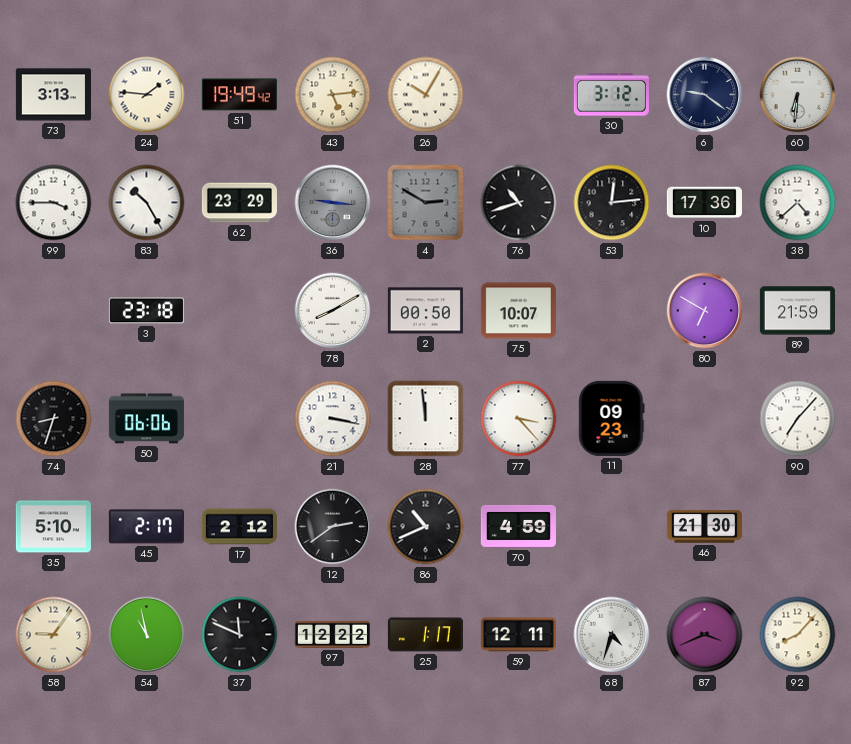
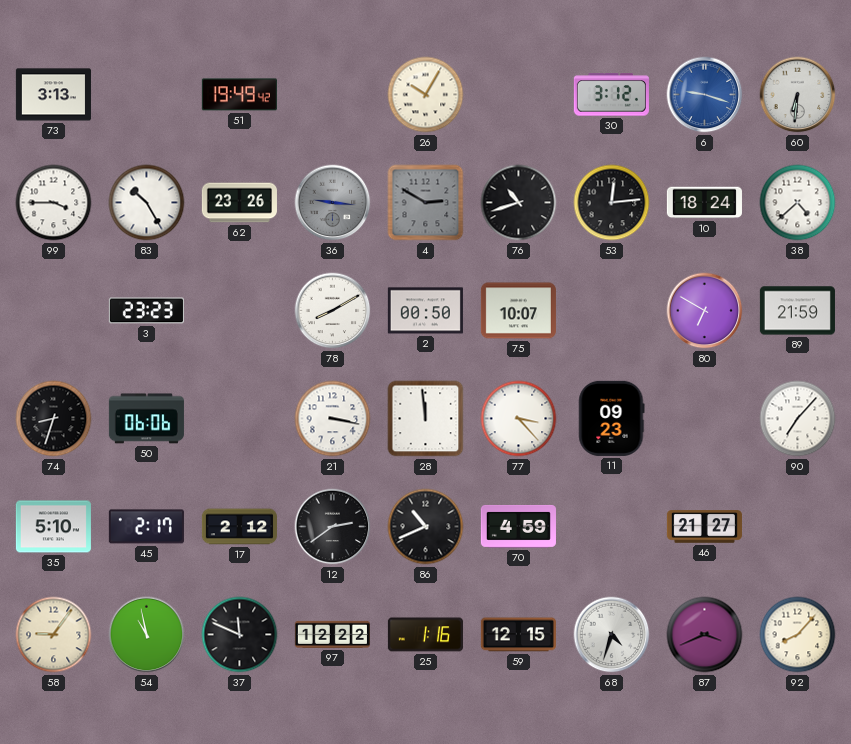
24: 1:46 -> none
43: 5:14 -> none
6: 9:21 -> 9:18
6 dial: navy -> blue
62: 23:29 -> 23:26
10: 17:36 -> 18:24
3: 23:18 -> 23:23
46: 21:30 -> 21:27
25: 1:17 -> 1:16
59: 12:11 -> 12:15
